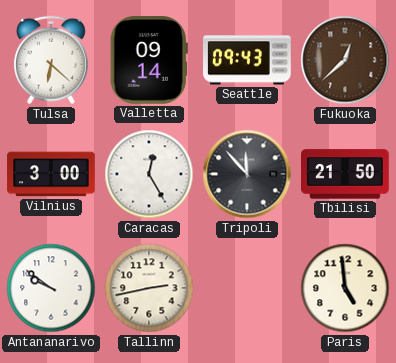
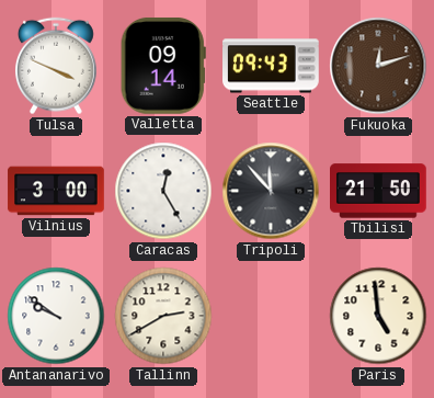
Tulsa: 6:22 -> 3:49
Fukuoka: 12:38 -> 12:12
Tallinn: 2:43 -> 2:40
